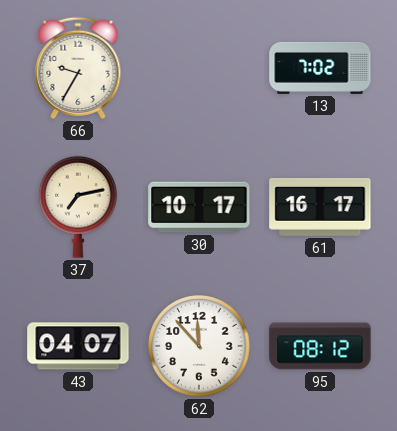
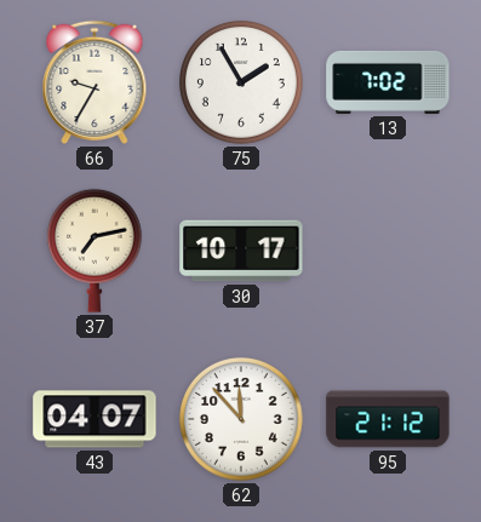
75: none -> 1:55
61: 16:17 -> none
95: 08:12 -> 21:12
